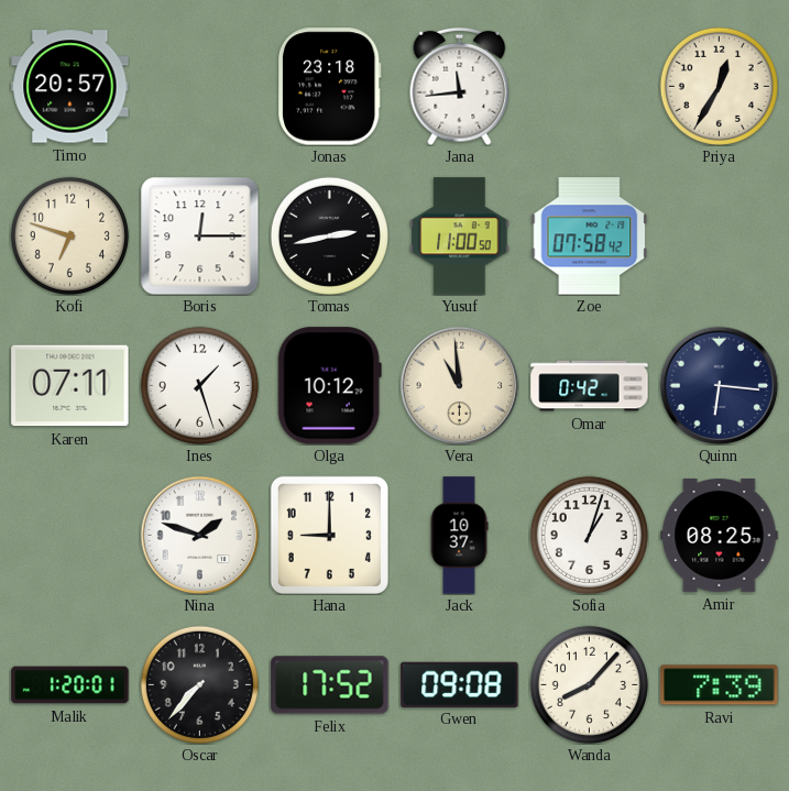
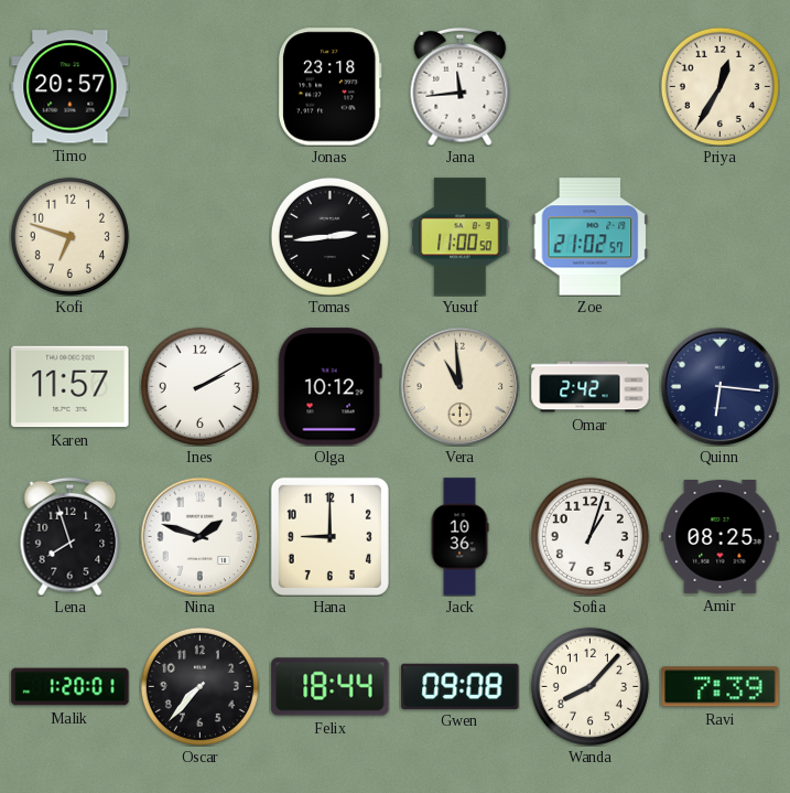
Boris: 12:15 -> none
Tomas: 2:43 -> 2:44
Zoe: 07:58 -> 21:02
Karen: 07:11 -> 11:57
Ines: 1:27 -> 2:10
Omar: 0:42 -> 2:42
Lena: none -> 7:57
Jack: 10:37 -> 10:36
Felix: 17:52 -> 18:44
